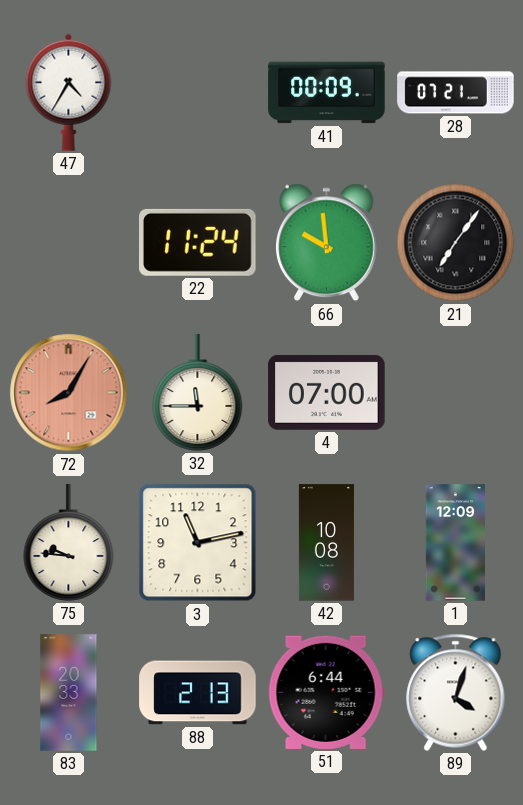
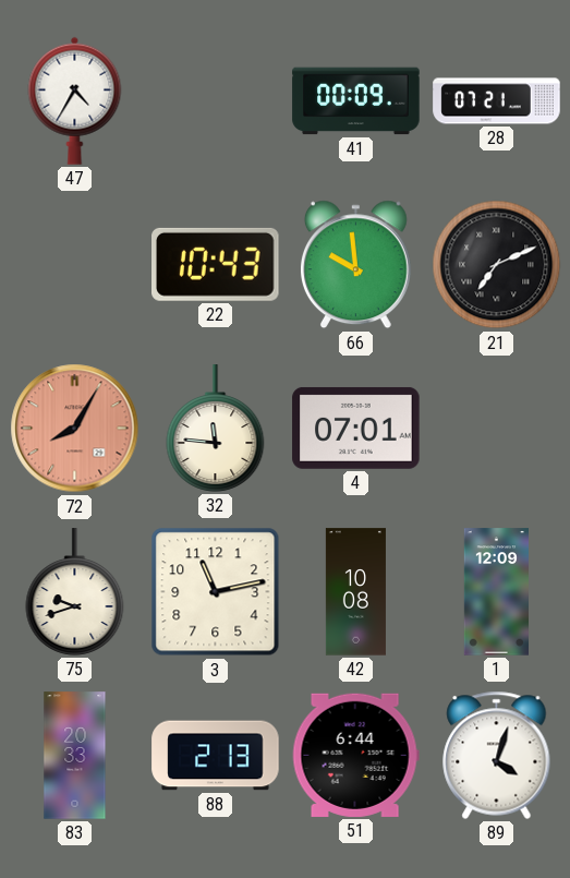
22: 11:24 -> 10:43
21: 7:06 -> 7:11
32: 11:45 -> 11:46
4: 07:00 -> 07:01
75: 9:46 -> 9:42
